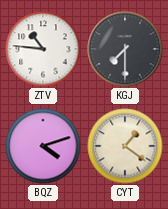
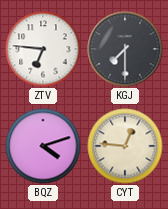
ZTV: 10:46 -> 6:46
CYT: 1:21 -> 12:46
